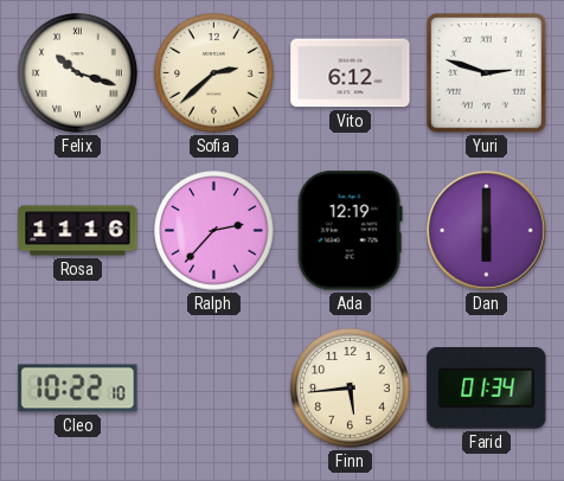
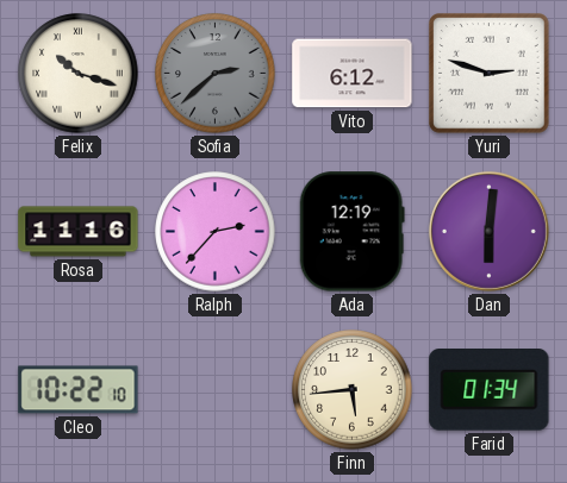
Sofia dial: cream -> grey
Dan: 6:00 -> 6:01
